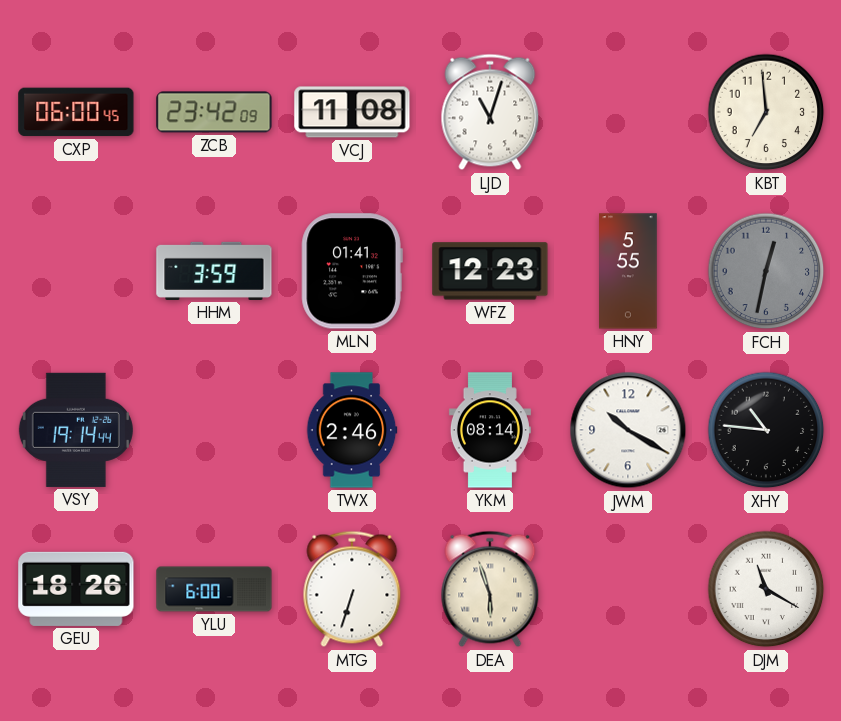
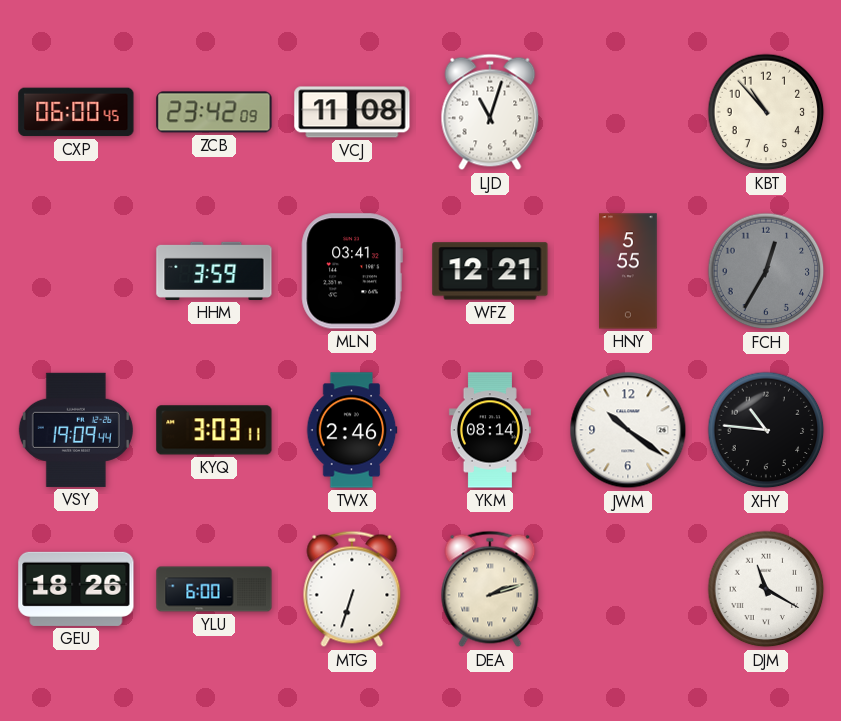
KBT: 6:59 -> 10:53
MLN: 01:41 -> 03:41
WFZ: 12:23 -> 12:21
FCH: 12:32 -> 12:35
VSY: 19:14 -> 19:09
KYQ: none -> 3:03
JWM: 10:20 -> 10:21
DEA: 5:57 -> 2:12
